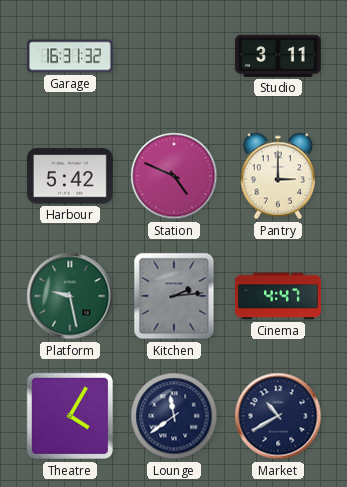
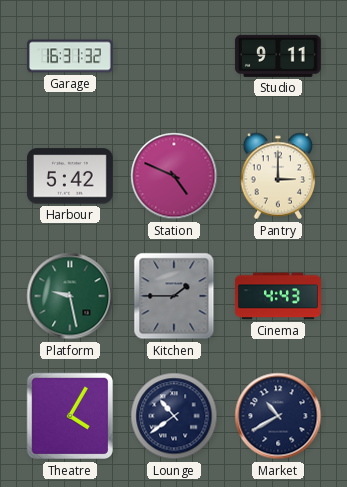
Studio: 3:11 -> 9:11
Kitchen: 2:14 -> 1:45
Cinema: 4:47 -> 4:43
Lounge: 11:39 -> 10:39
